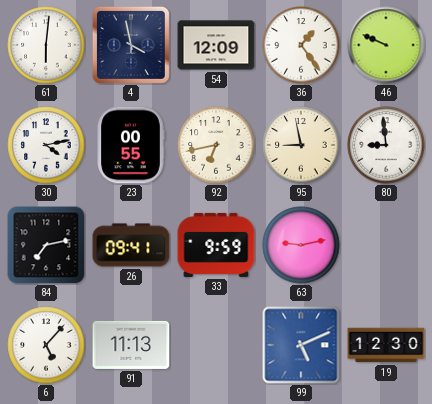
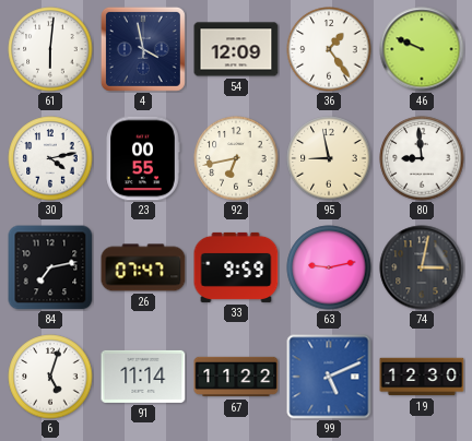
26: 09:41 -> 07:47
74: none -> 3:02
6: 5:07 -> 5:03
91: 11:13 -> 11:14
67: none -> 11:22
